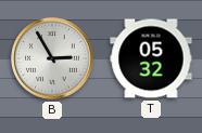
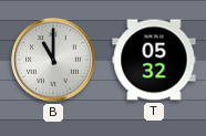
B: 2:55 -> 11:00
